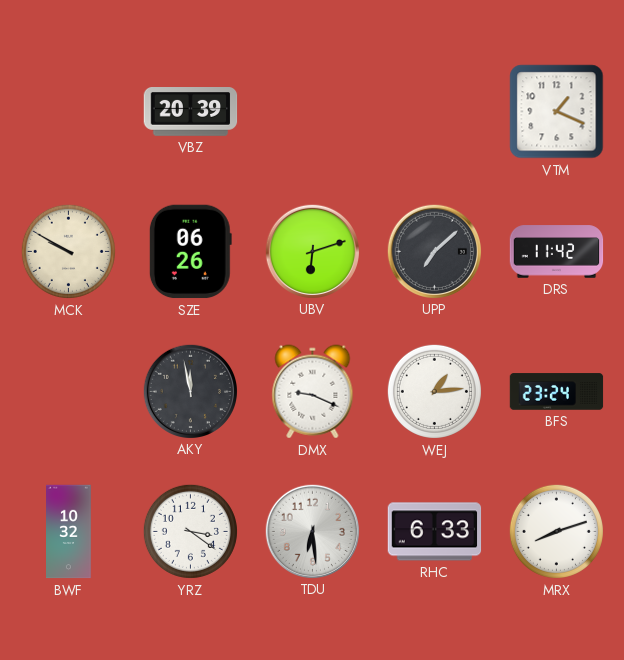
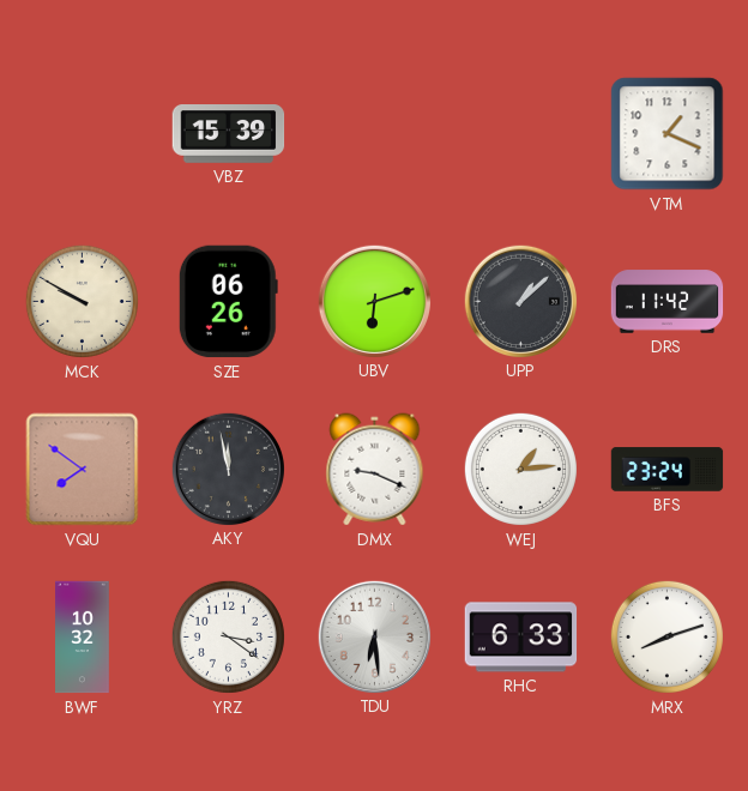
VBZ: 20:39 -> 15:39
UPP: 7:08 -> 1:08
VQU: none -> 7:51
